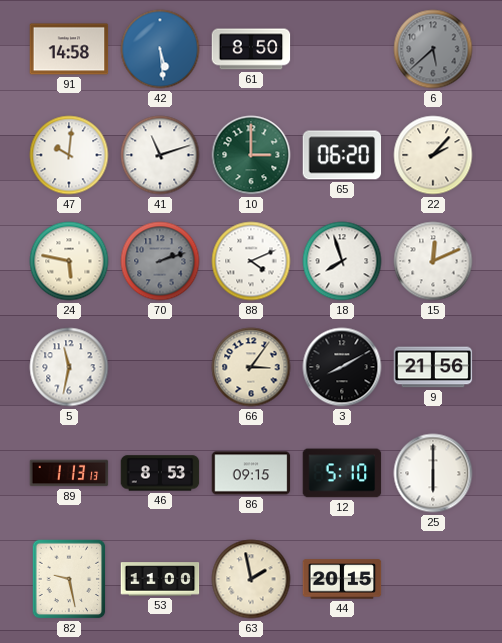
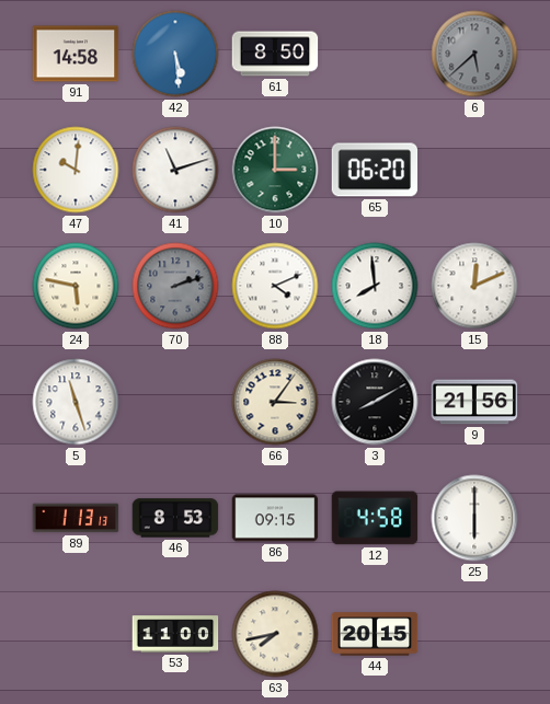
22: 2:07 -> none
18: 7:57 -> 7:59
5: 11:32 -> 11:27
12: 5:10 -> 4:58
82: 9:28 -> none
63: 1:58 -> 7:43
